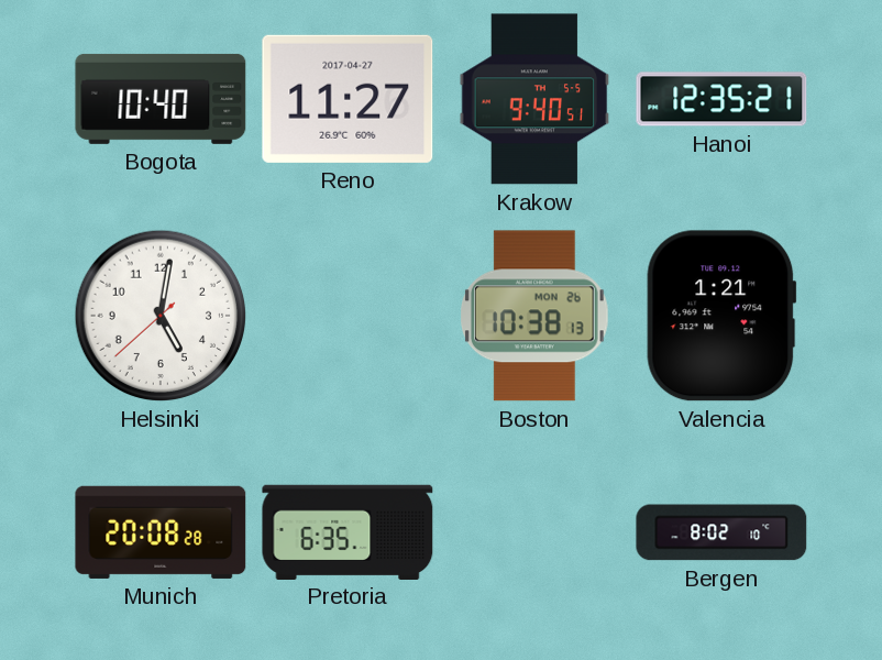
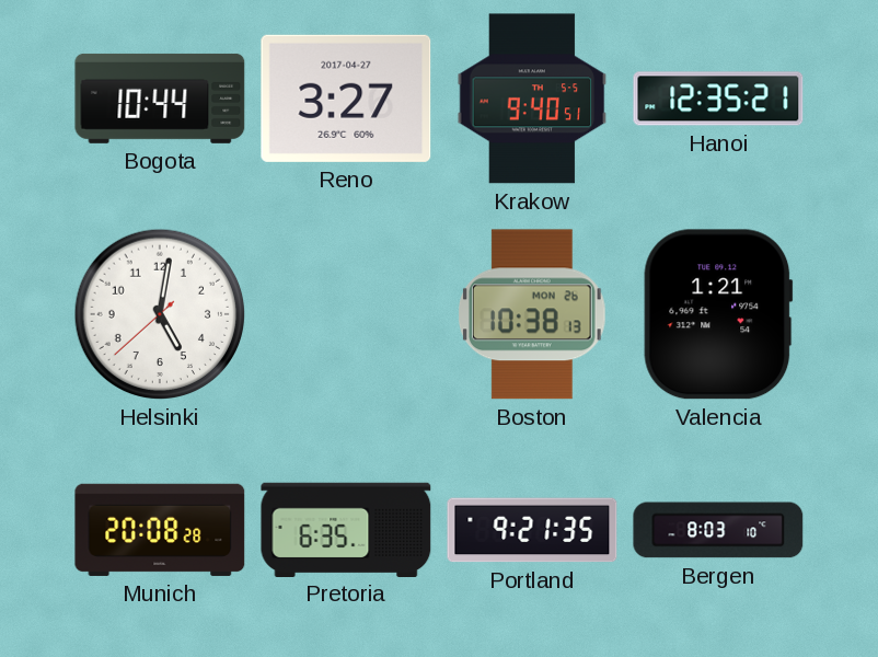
Bogota: 10:40 -> 10:44
Reno: 11:27 -> 3:27
Portland: none -> 9:21
Bergen: 8:02 -> 8:03
